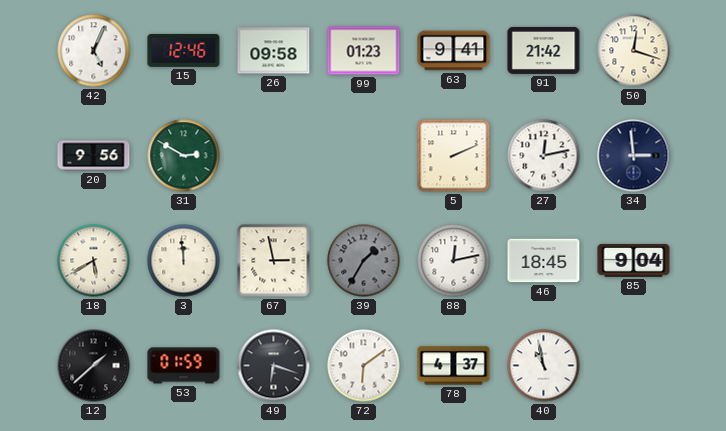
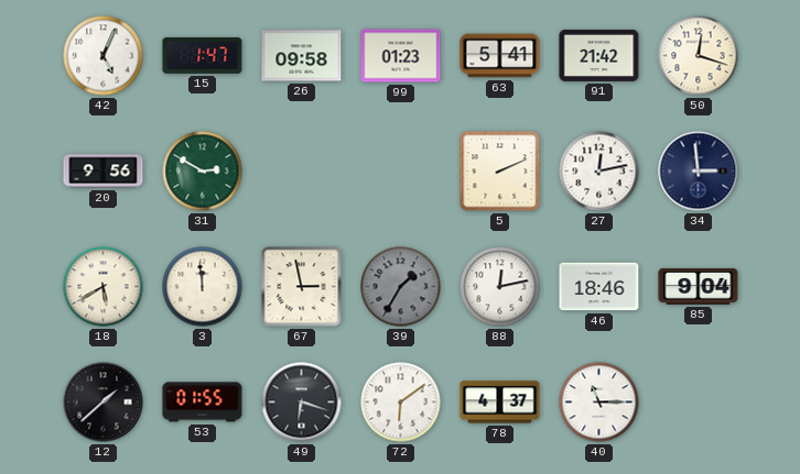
15: 12:46 -> 1:47
63: 9:41 -> 5:41
46: 18:45 -> 18:46
53: 01:59 -> 01:55
40: 10:58 -> 11:15
